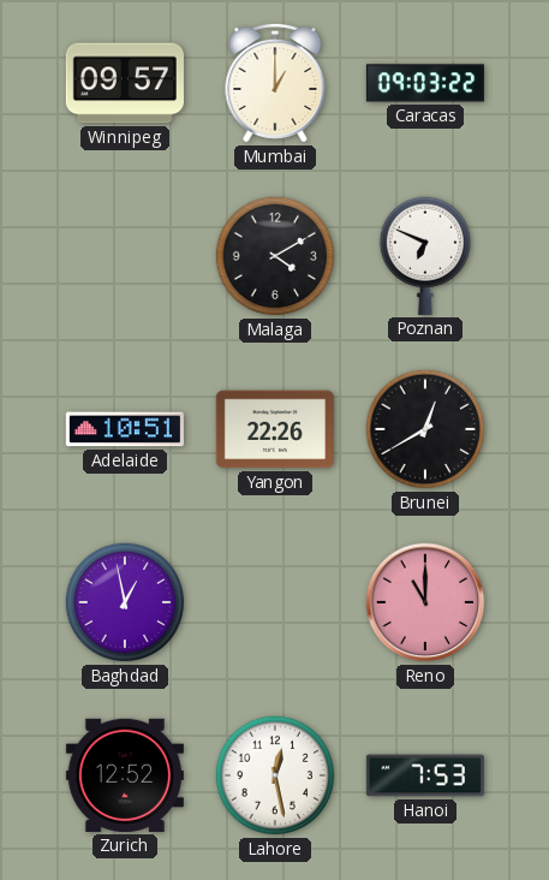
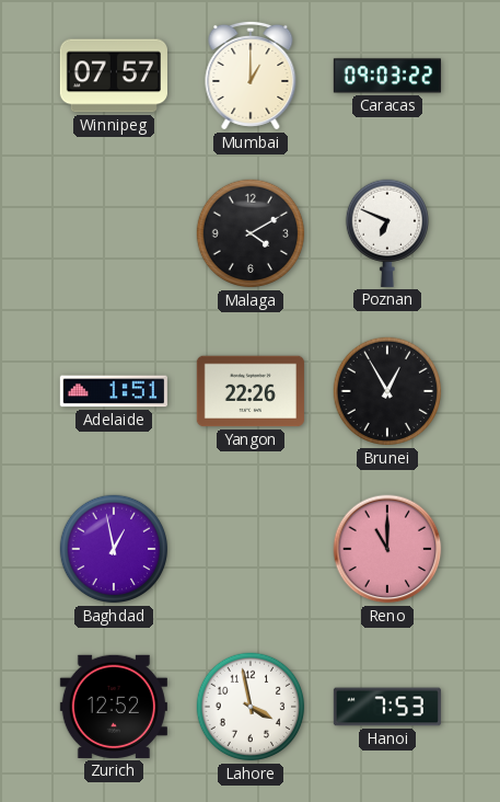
Winnipeg: 09:57 -> 07:57
Adelaide: 10:51 -> 1:51
Brunei: 12:40 -> 12:55
Lahore: 12:28 -> 3:58
